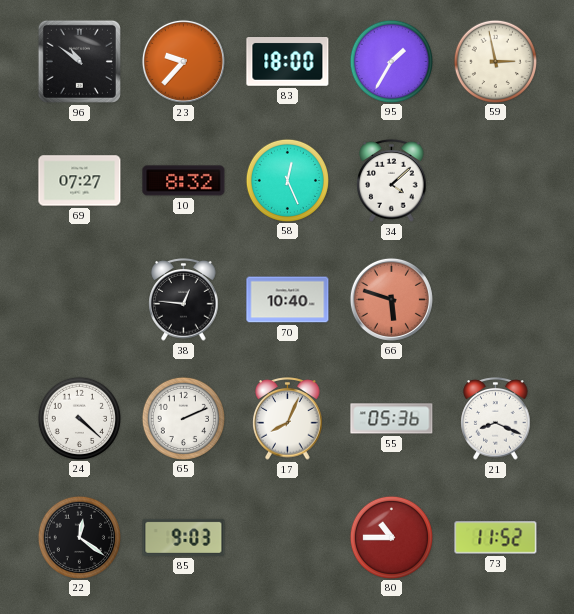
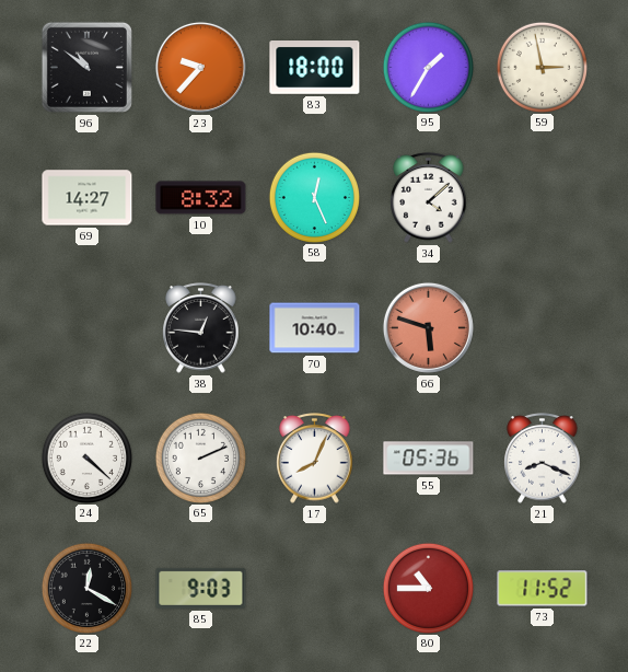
69: 07:27 -> 14:27
22: 12:21 -> 12:20
